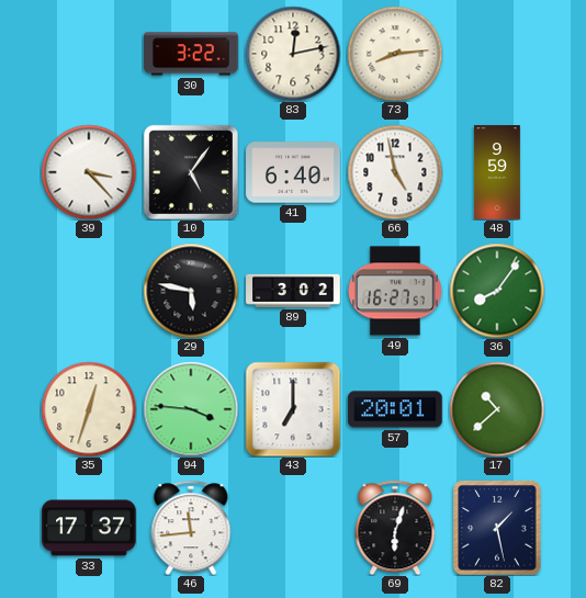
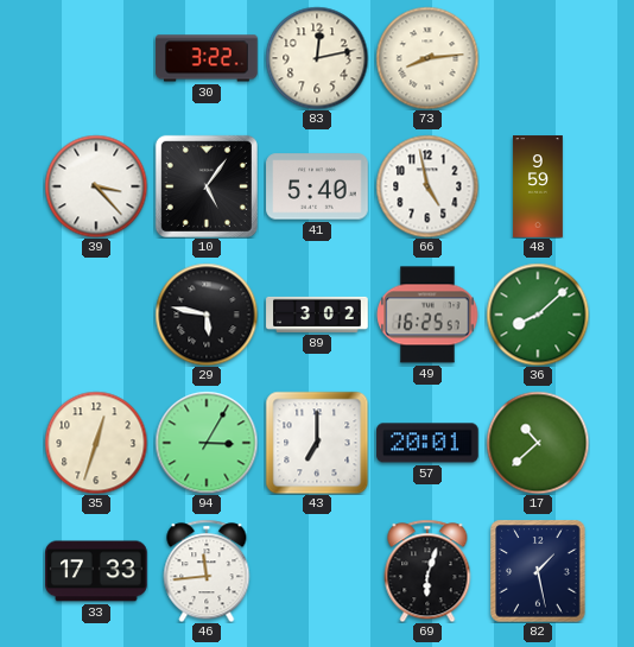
41: 6:40 -> 5:40
49: 16:27 -> 16:25
36: 8:06 -> 8:08
94: 3:46 -> 3:05
33: 17:37 -> 17:33
